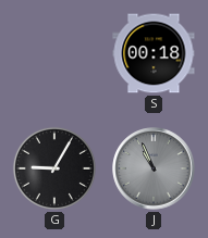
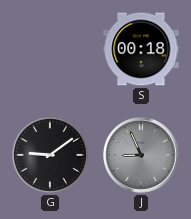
G: 9:05 -> 9:09
J: 10:56 -> 8:56
